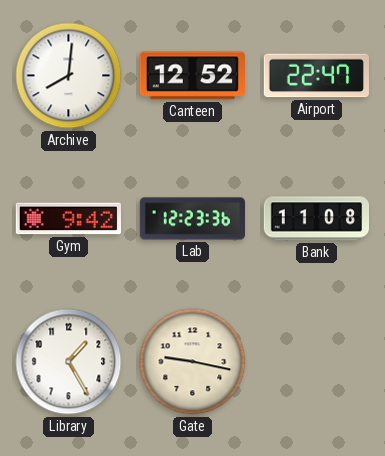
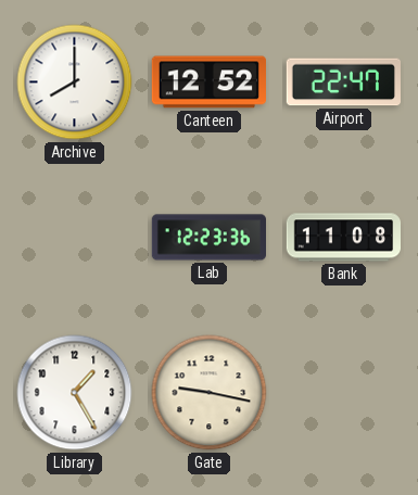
Archive: 8:01 -> 8:00
Gym: 9:42 -> none
